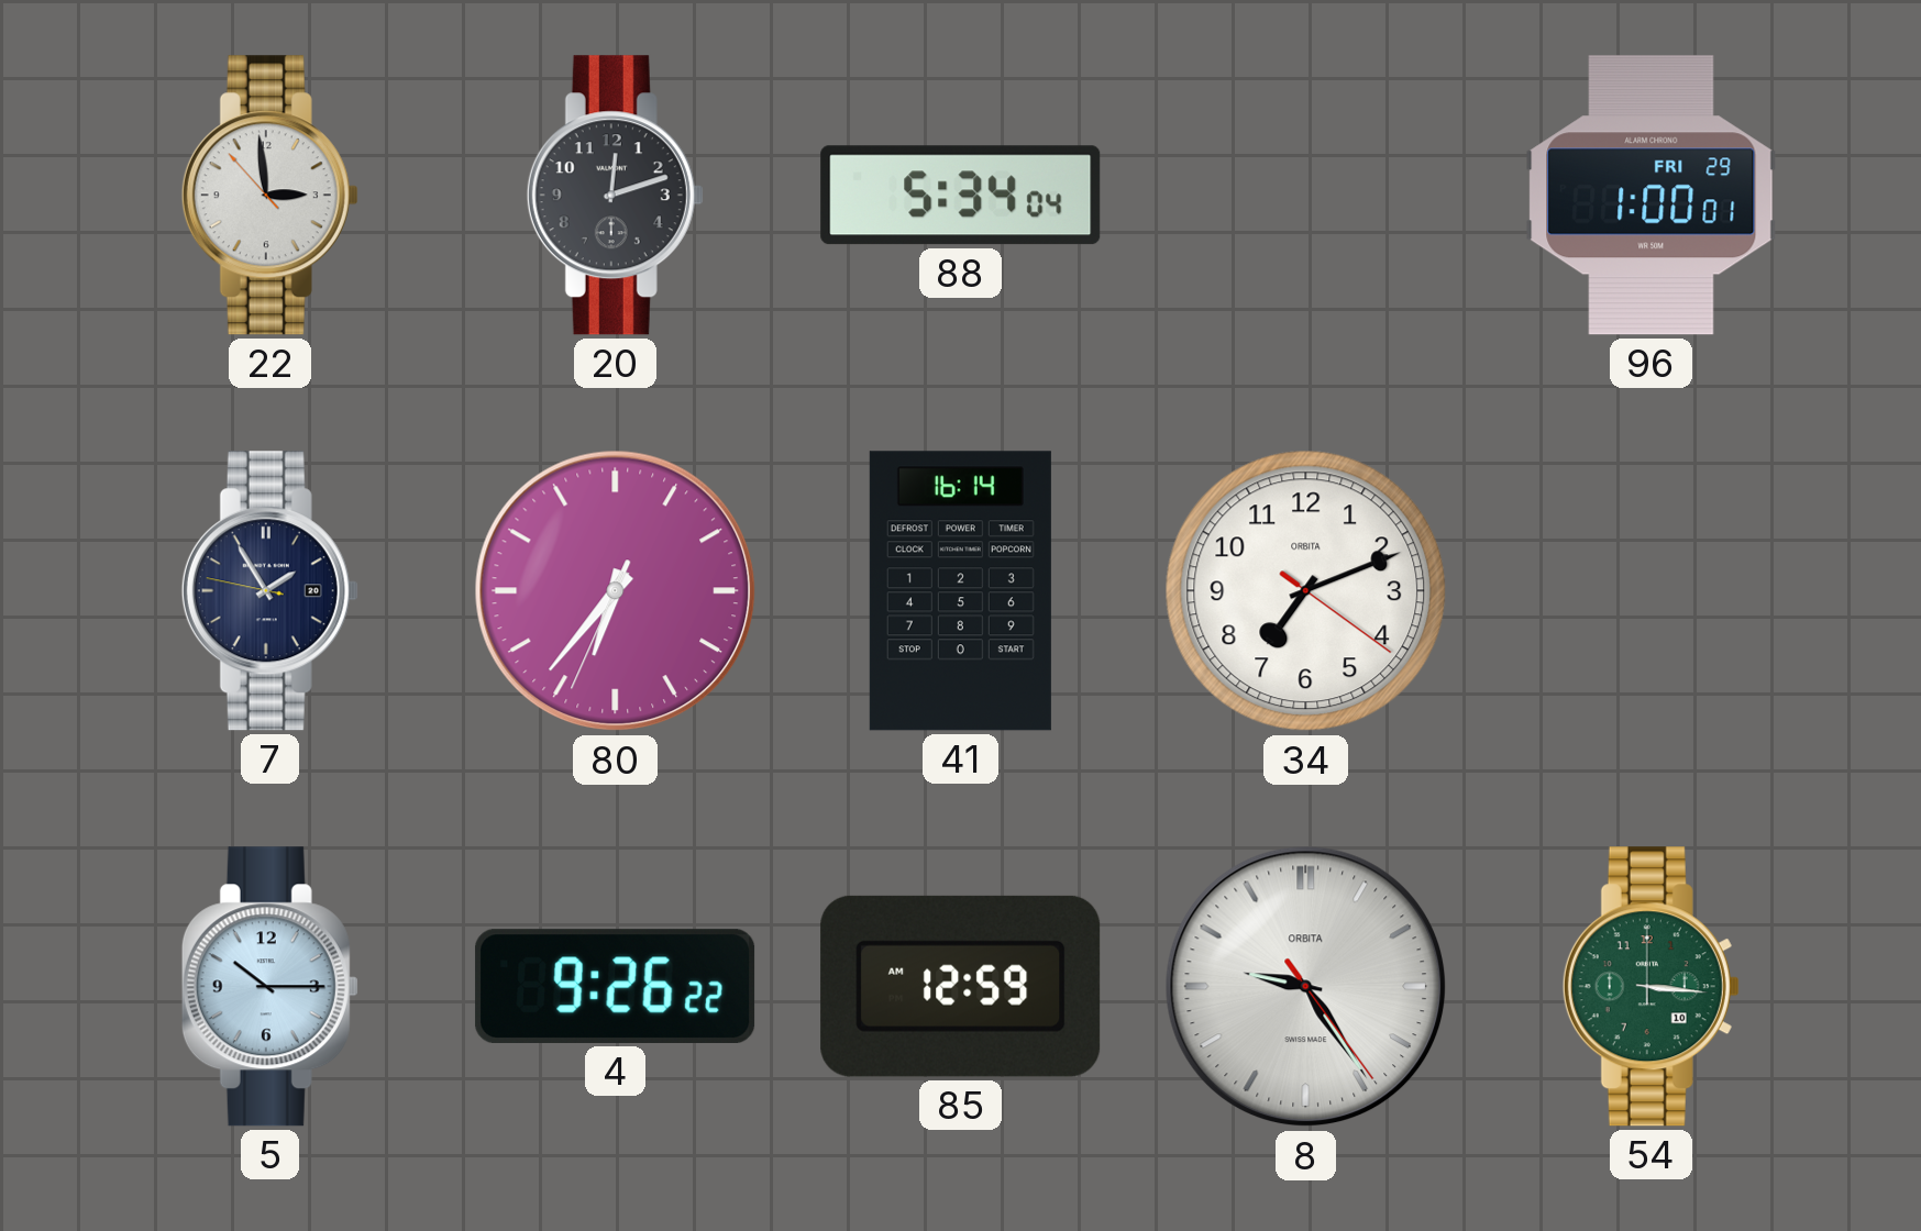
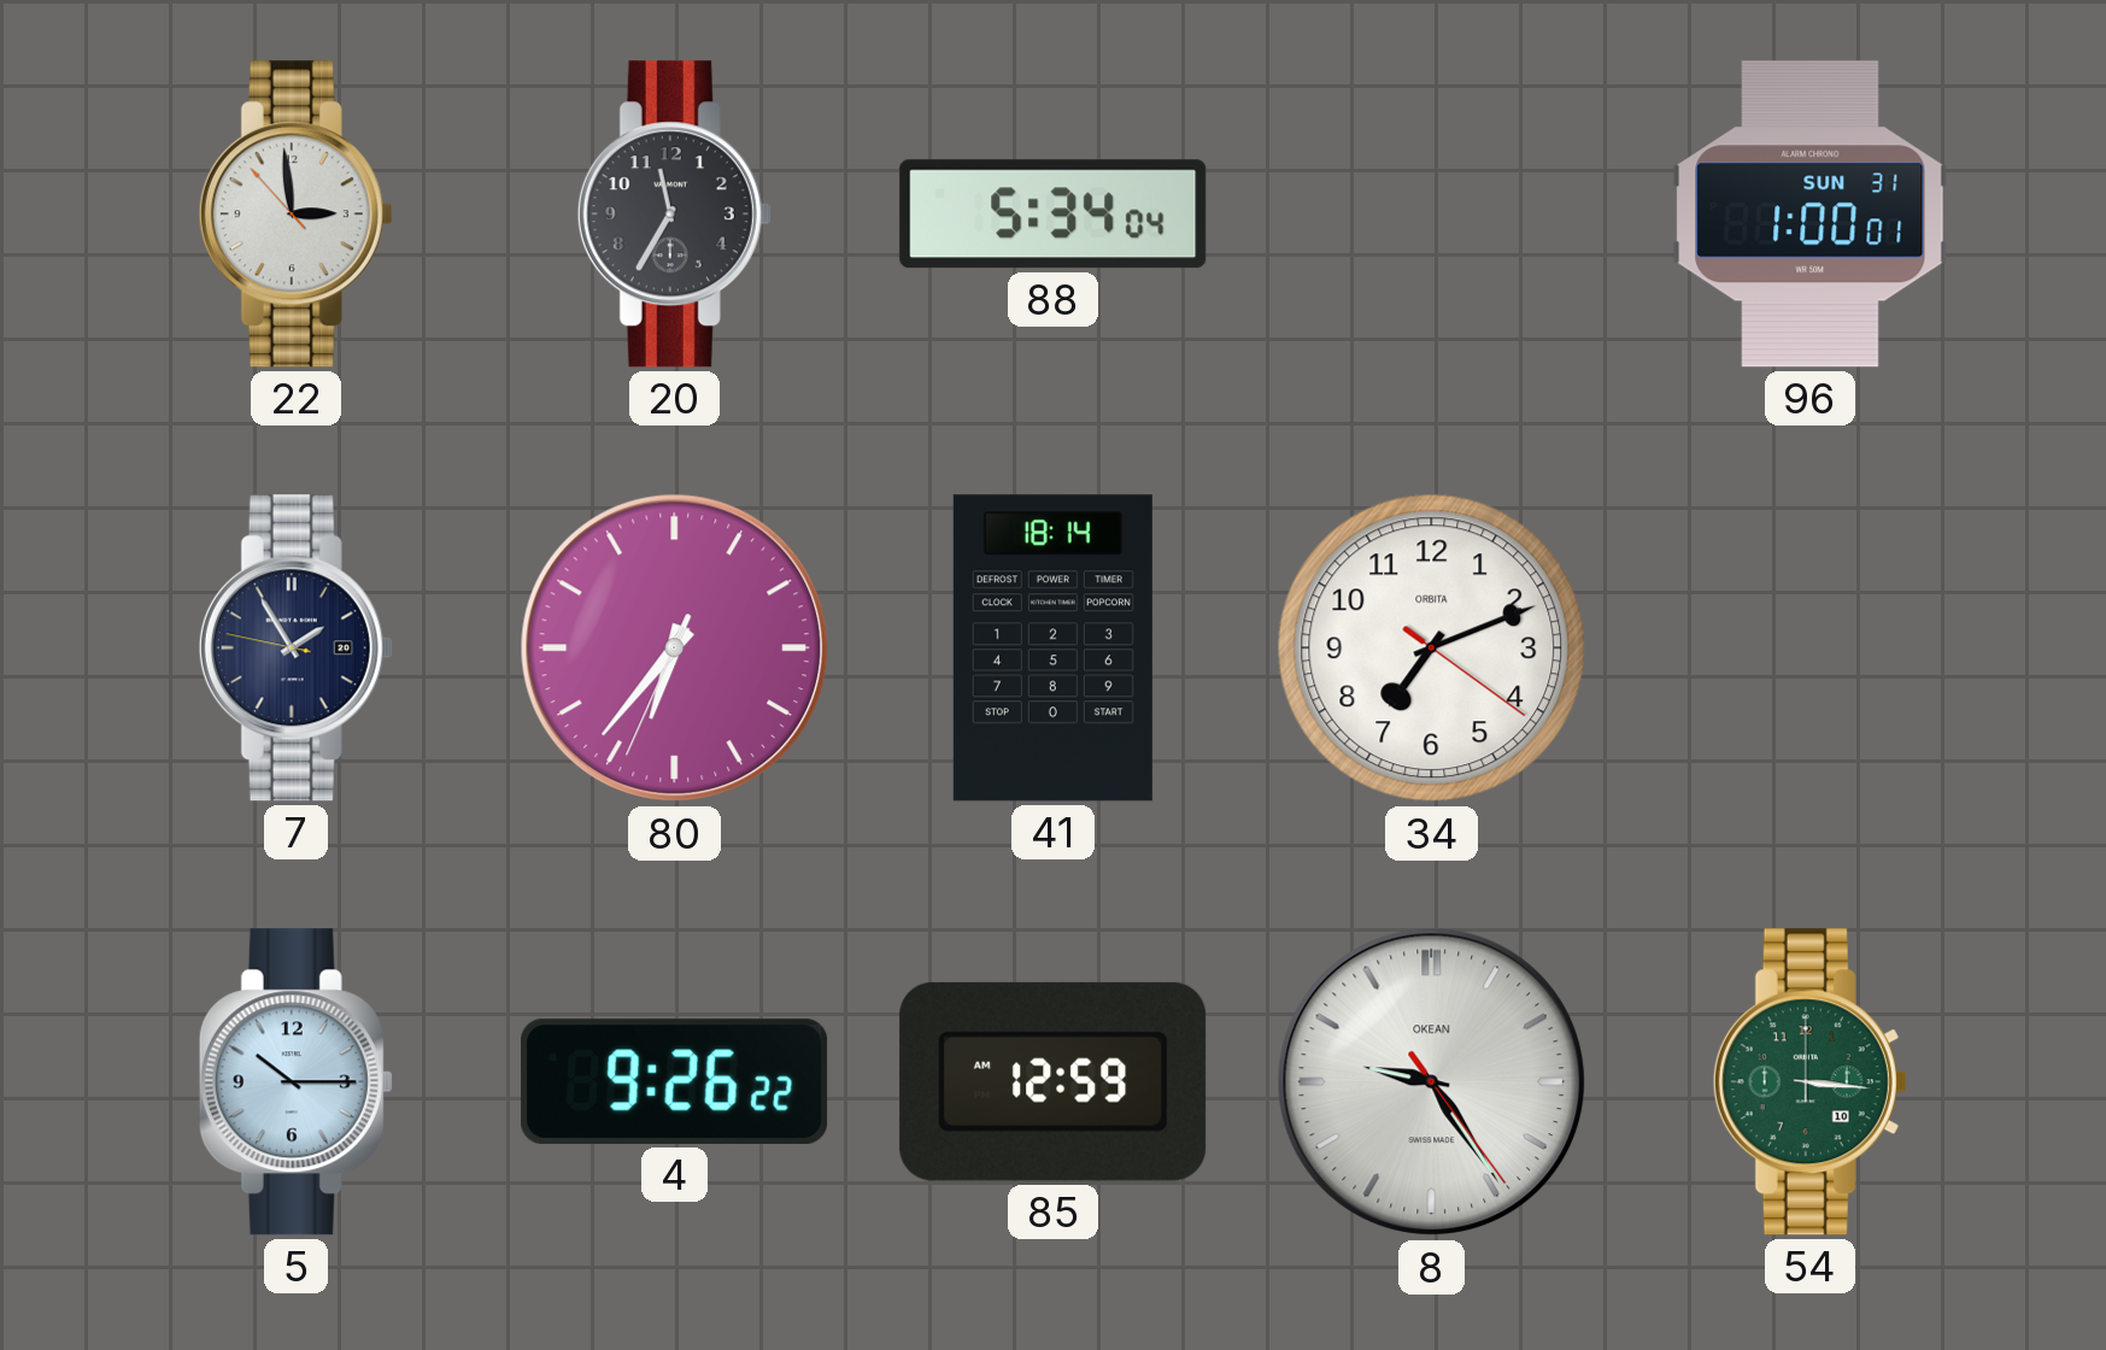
20: 12:12 -> 11:35
96 date: FRI 29 -> SUN 31
41: 16:14 -> 18:14
8 brand: ORBITA -> OKEAN
